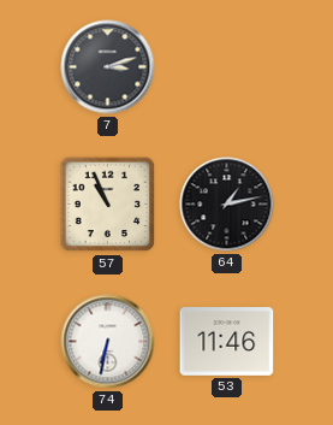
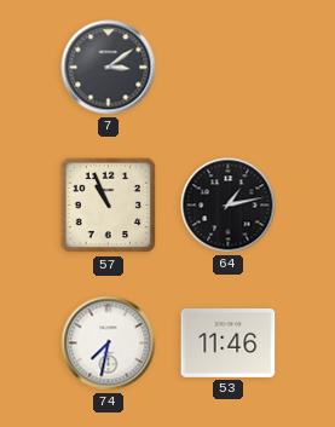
7: 3:12 -> 3:09
74: 6:32 -> 7:32
